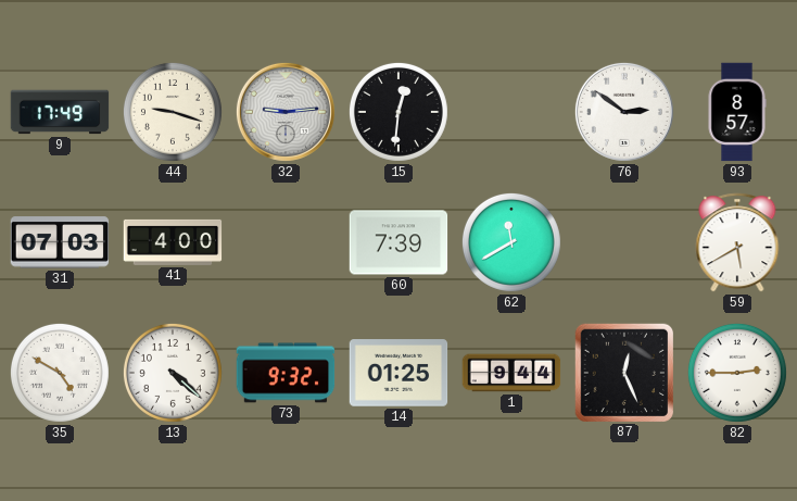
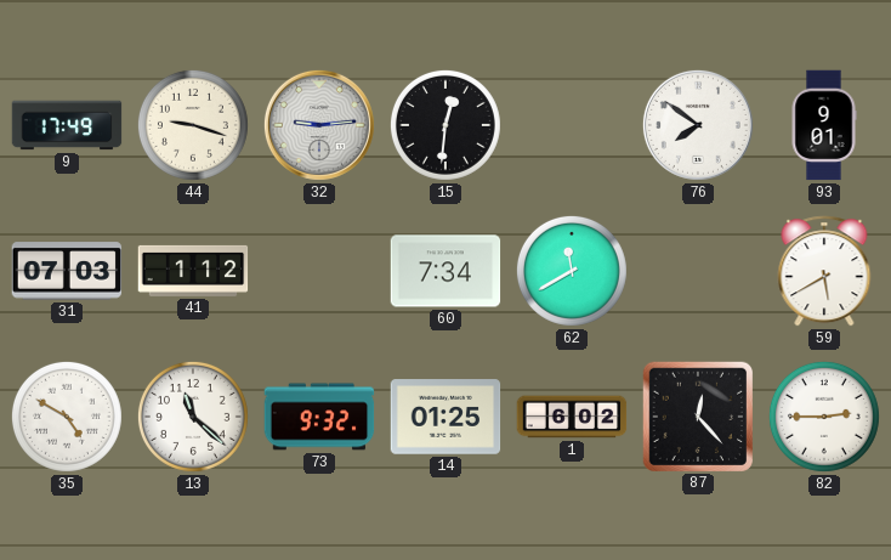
76: 2:51 -> 7:51
93: 8:57 -> 9:01
41: 4:00 -> 1:12
60: 7:39 -> 7:34
13: 4:22 -> 11:22
1: 9:44 -> 6:02
87: 12:26 -> 12:23
